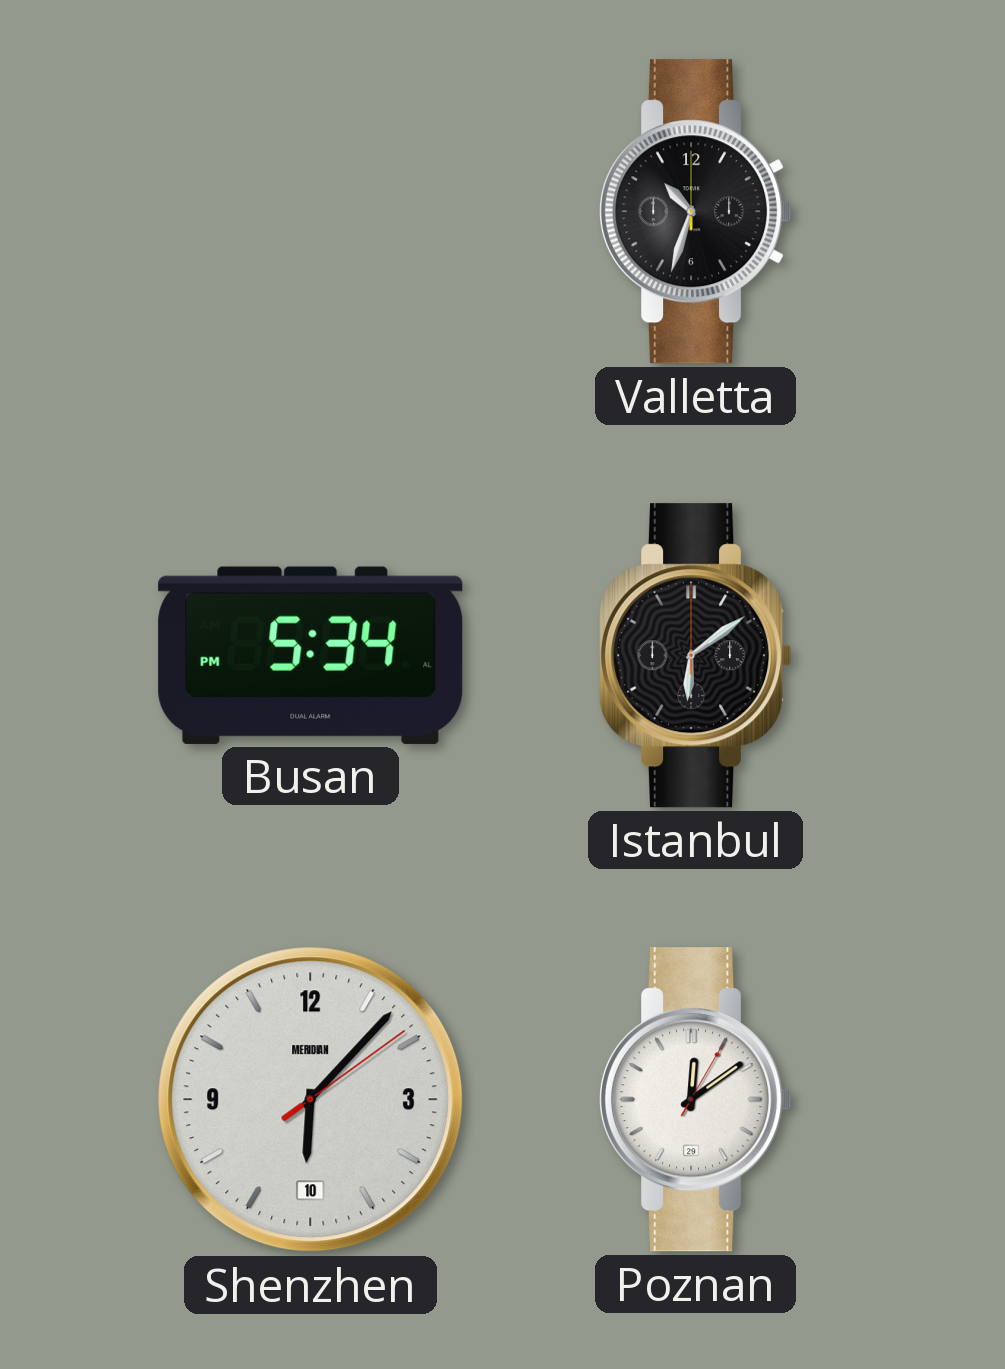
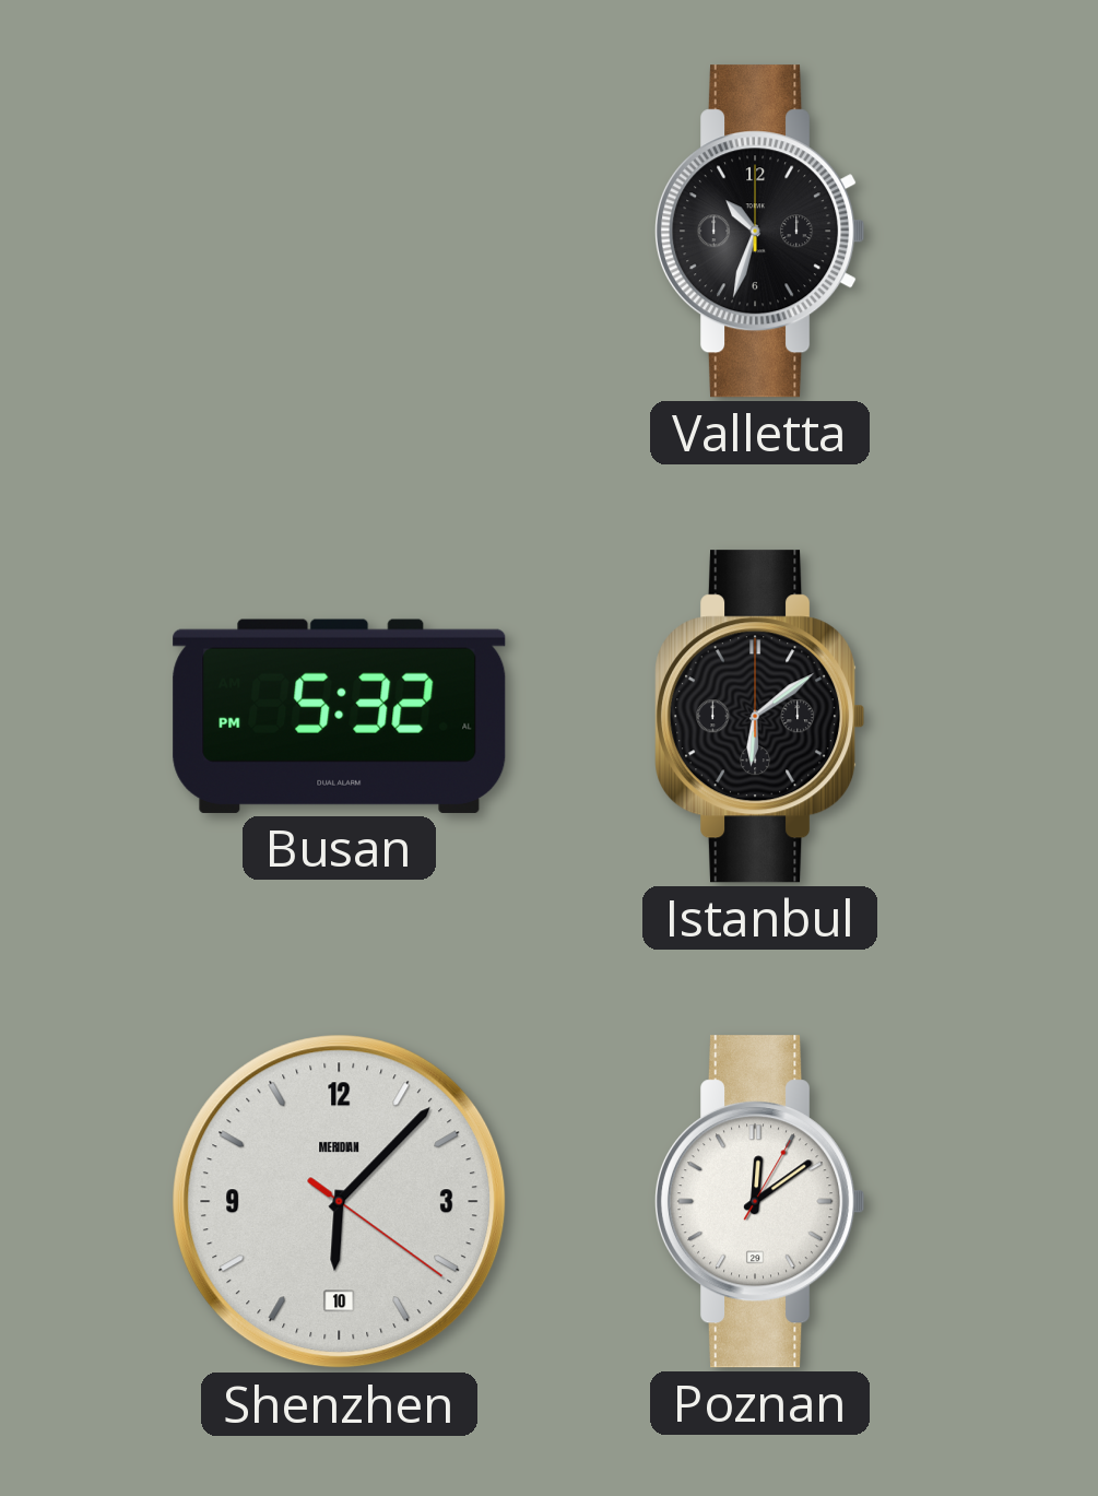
Busan: 5:34 -> 5:32
Shenzhen: 6:07:09 -> 6:07:21
